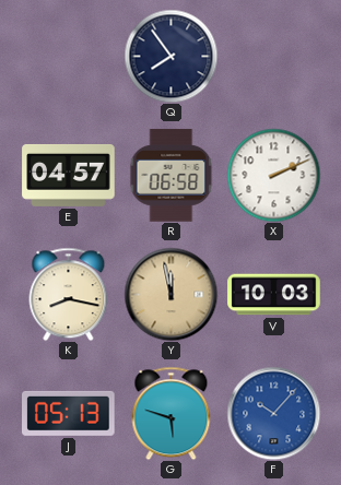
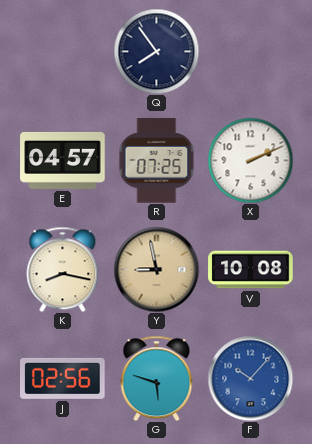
R: 06:58 -> 07:25
Y: 11:58 -> 8:58
V: 10:03 -> 10:08
J: 05:13 -> 02:56
